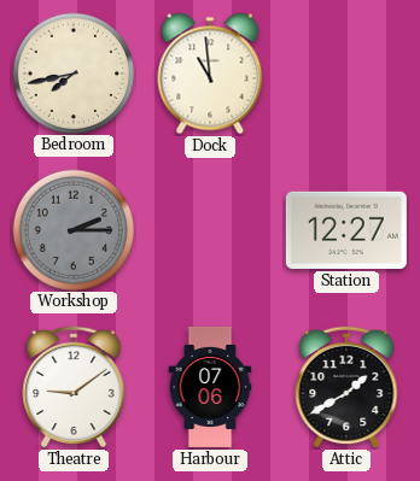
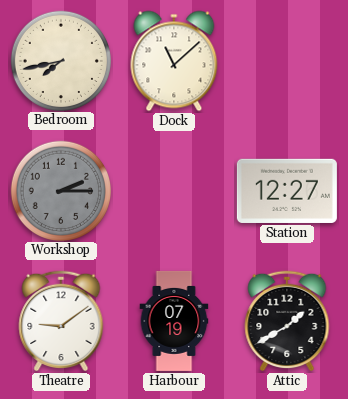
Dock: 10:59 -> 11:08
Harbour: 07:06 -> 07:19
